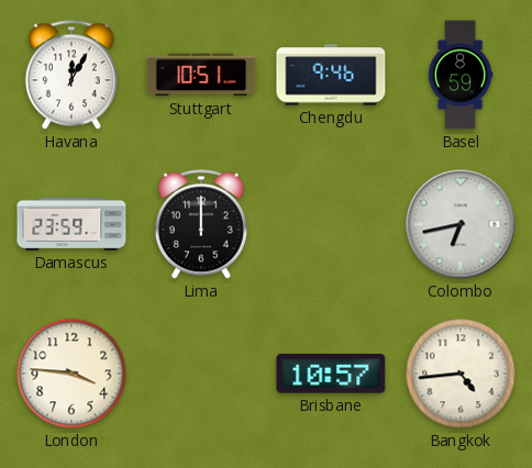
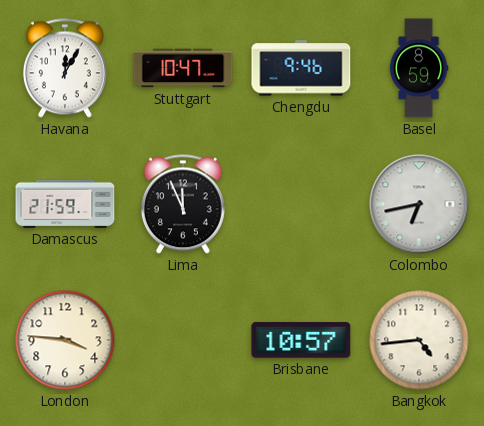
Stuttgart: 10:51 -> 10:47
Damascus: 23:59 -> 21:59
Lima: 12:00 -> 11:56
